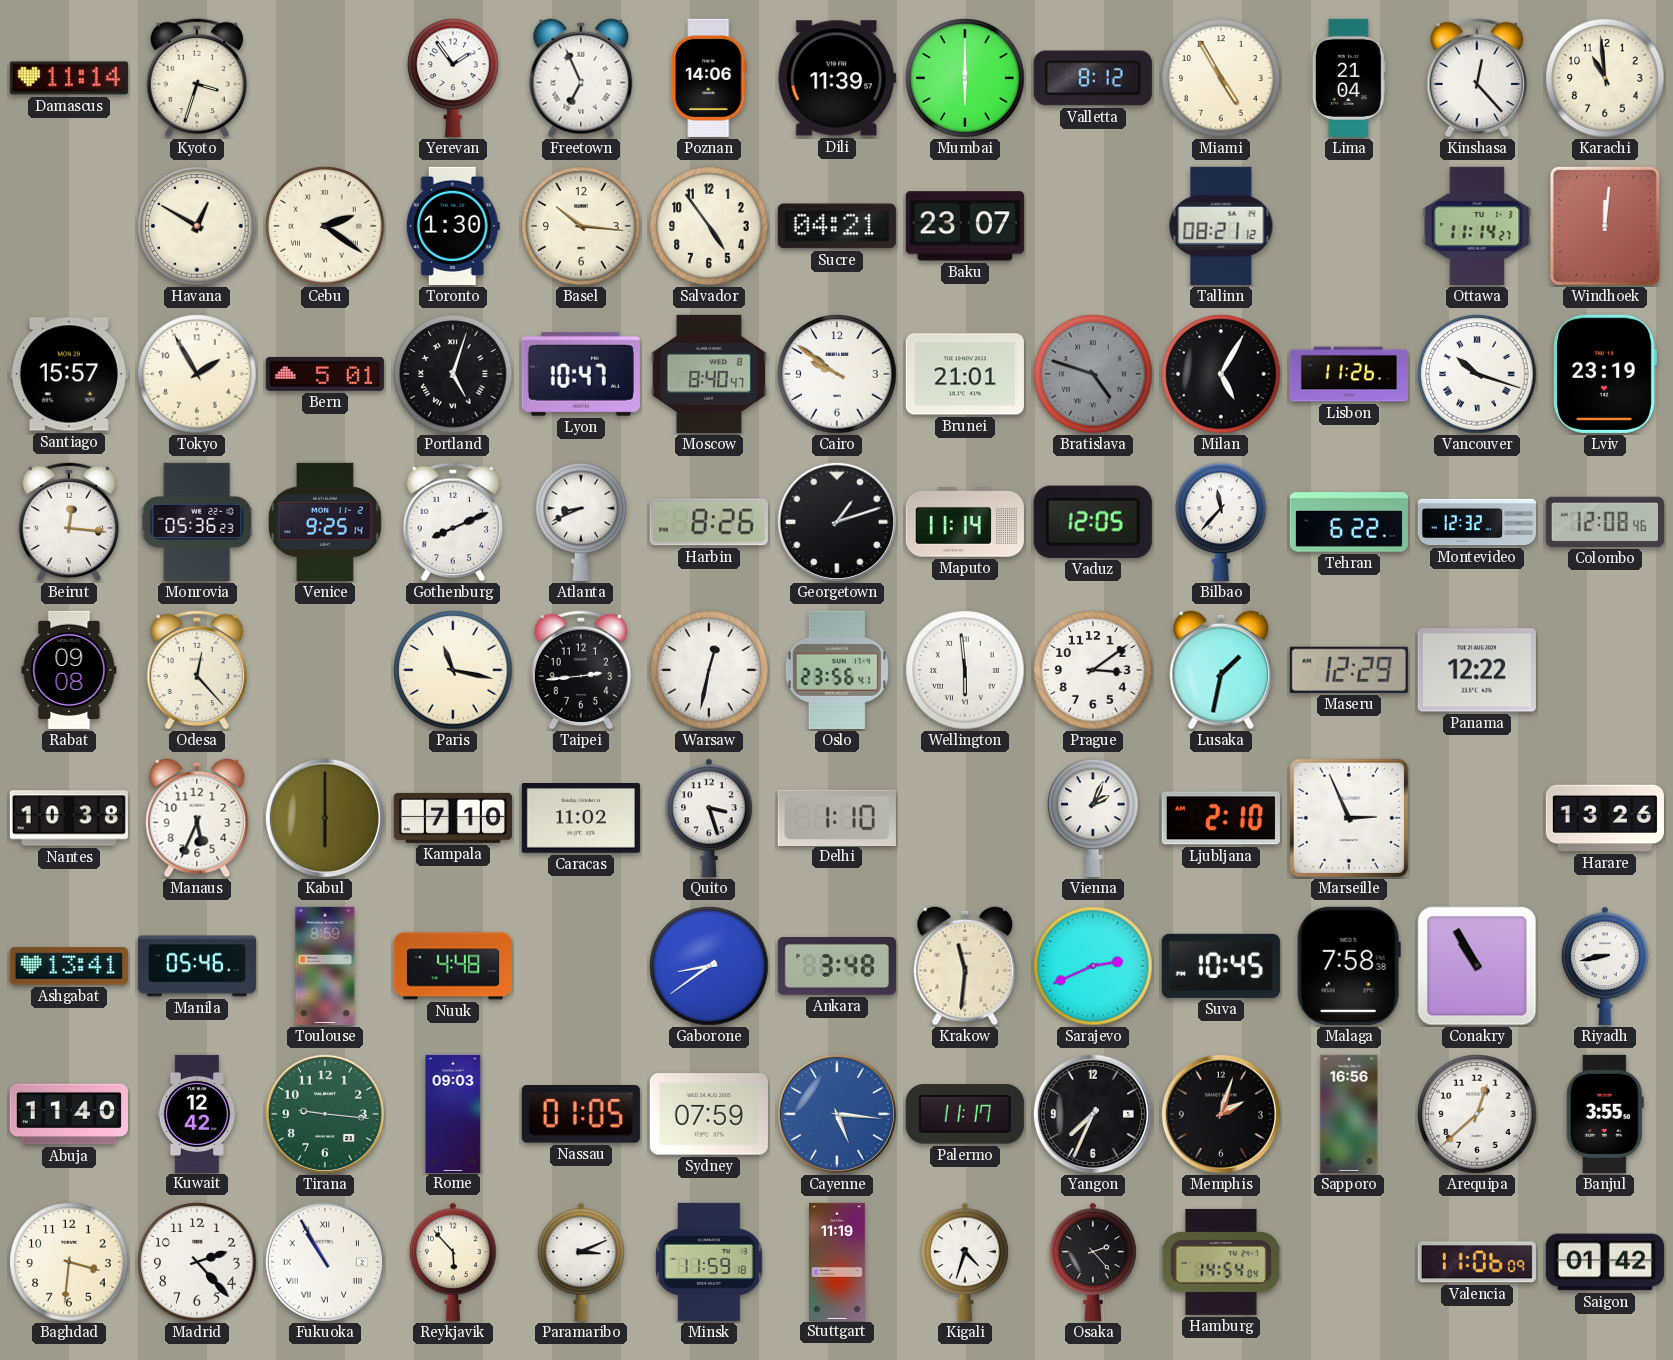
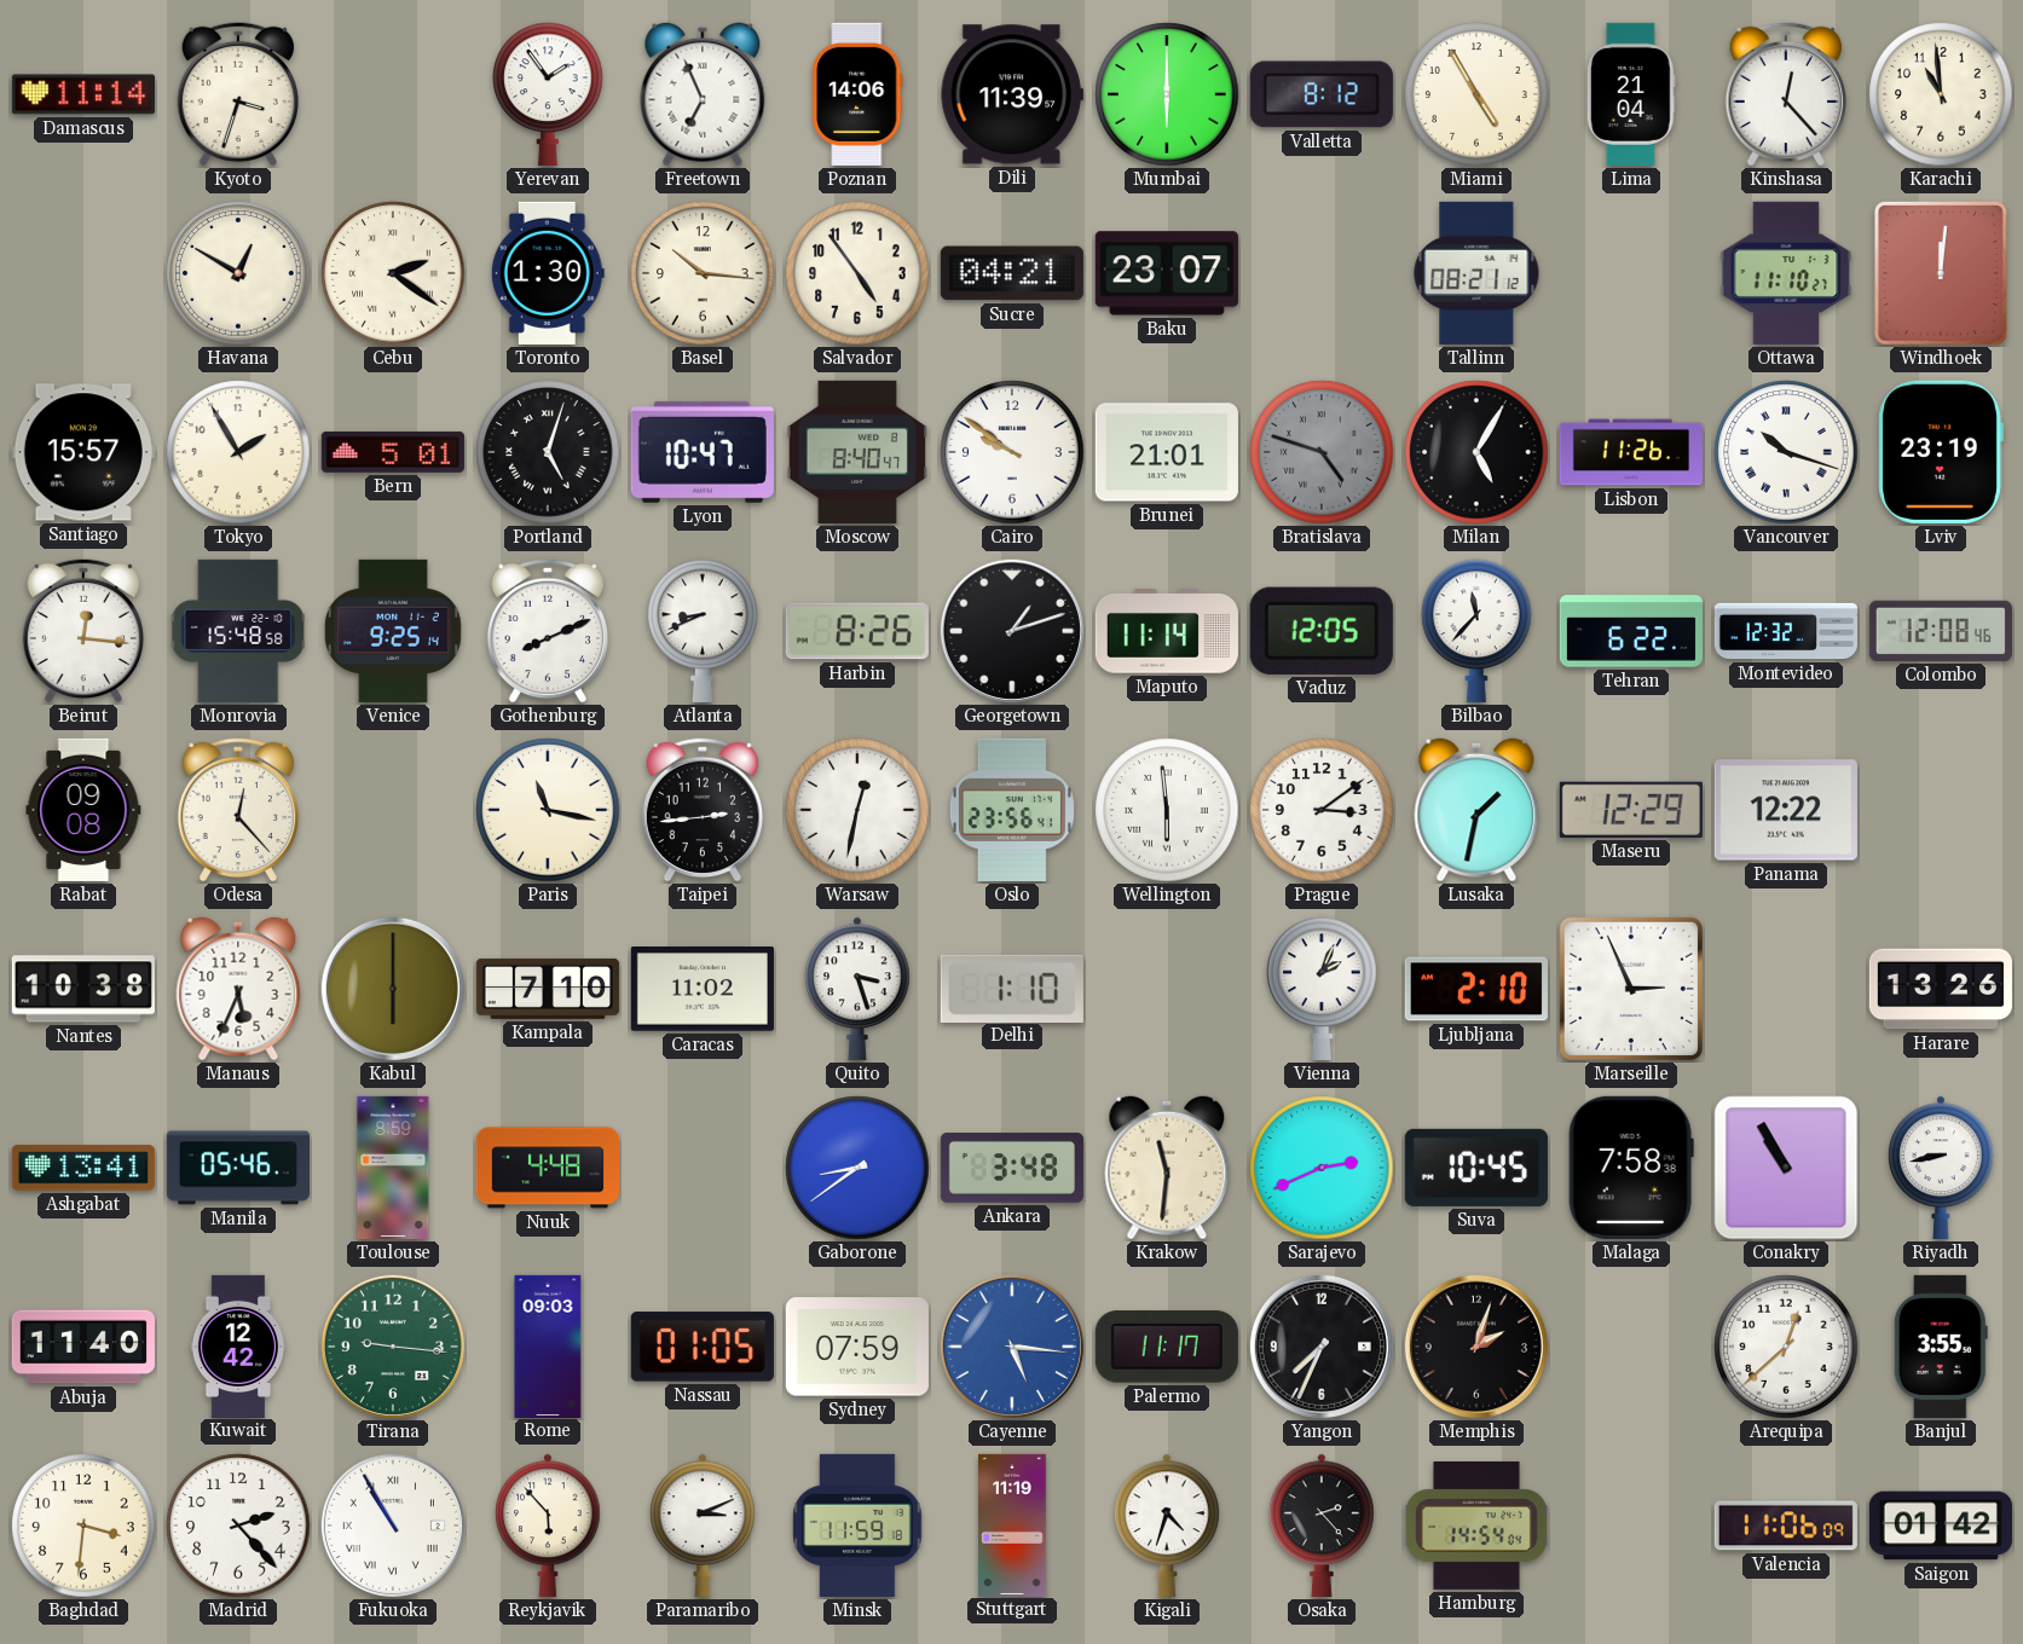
Ottawa: 11:14 -> 11:10
Monrovia: 05:36 -> 15:48
Sapporo: 16:56 -> none
